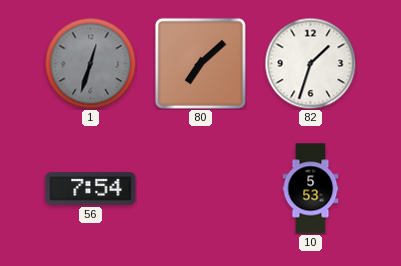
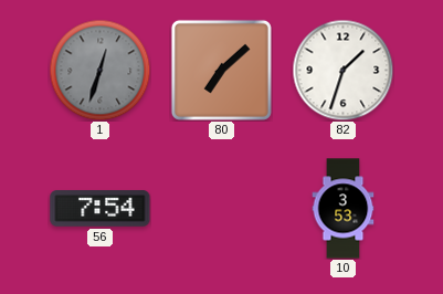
10: 5:53 -> 3:53
